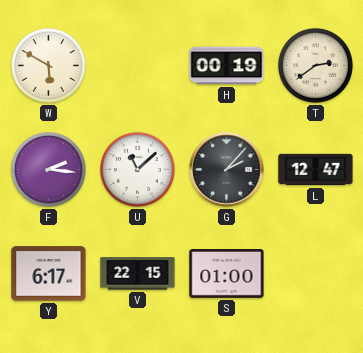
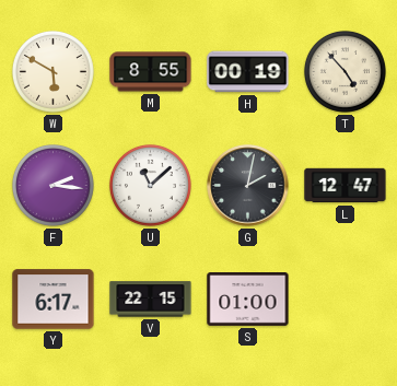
M: none -> 8:55
T: 2:39 -> 4:53
G: 2:07 -> 2:02
